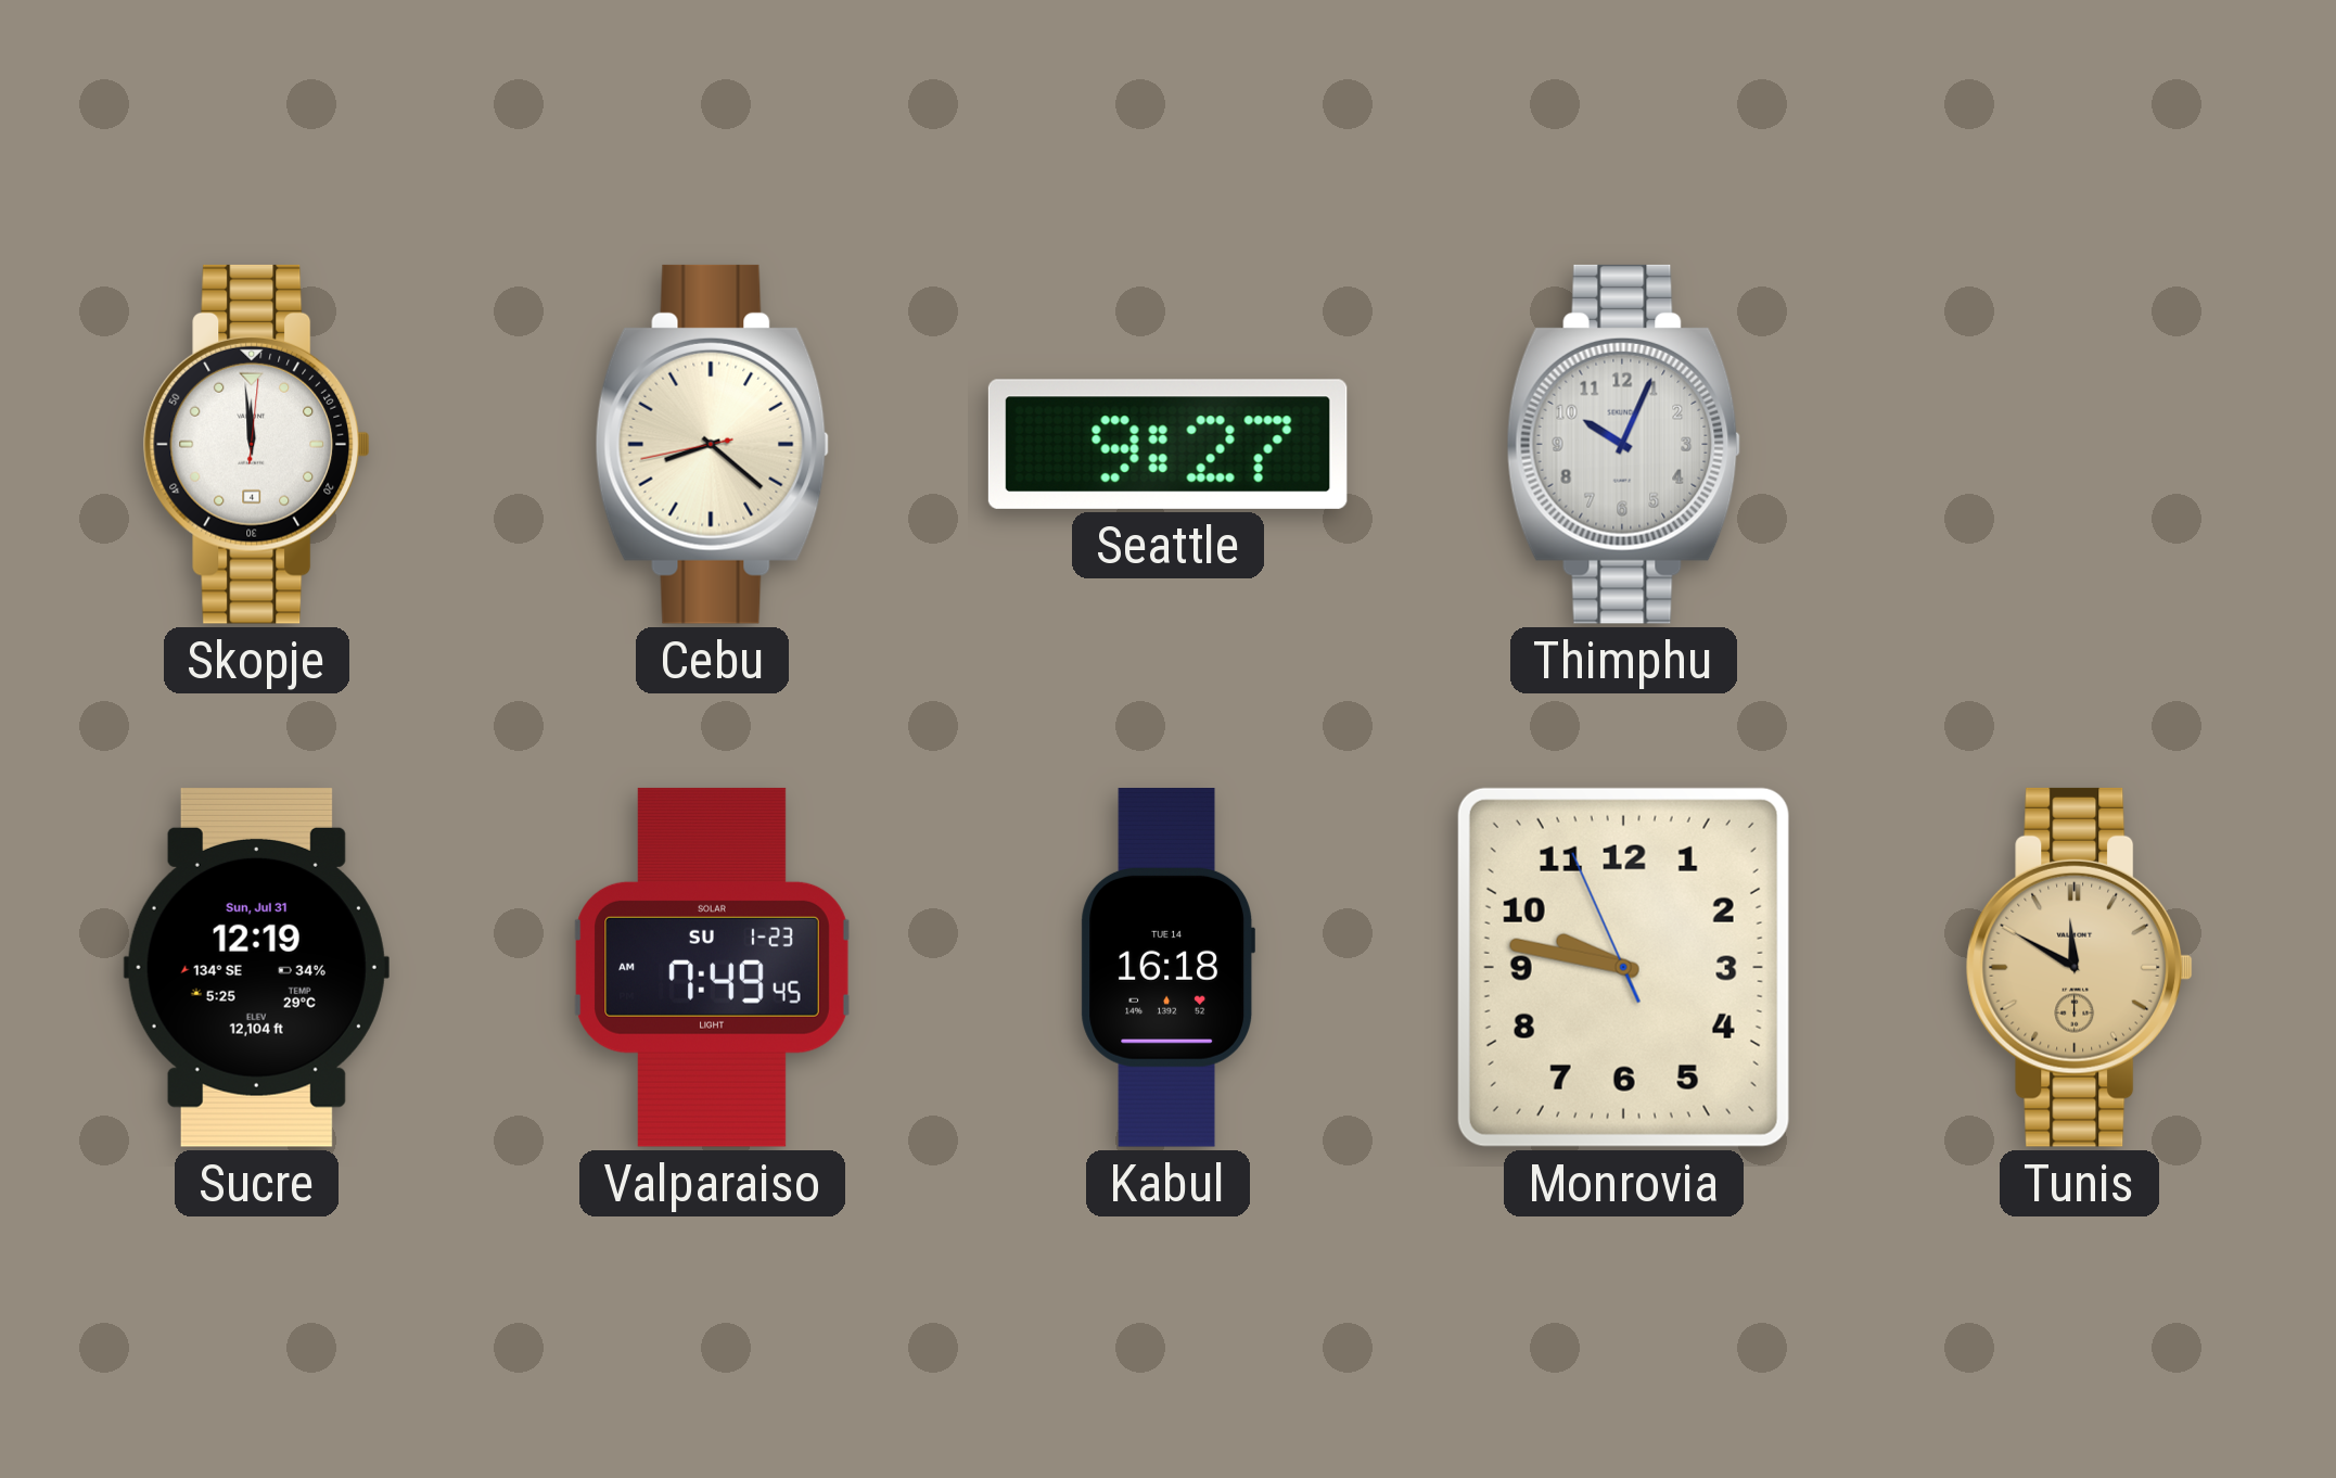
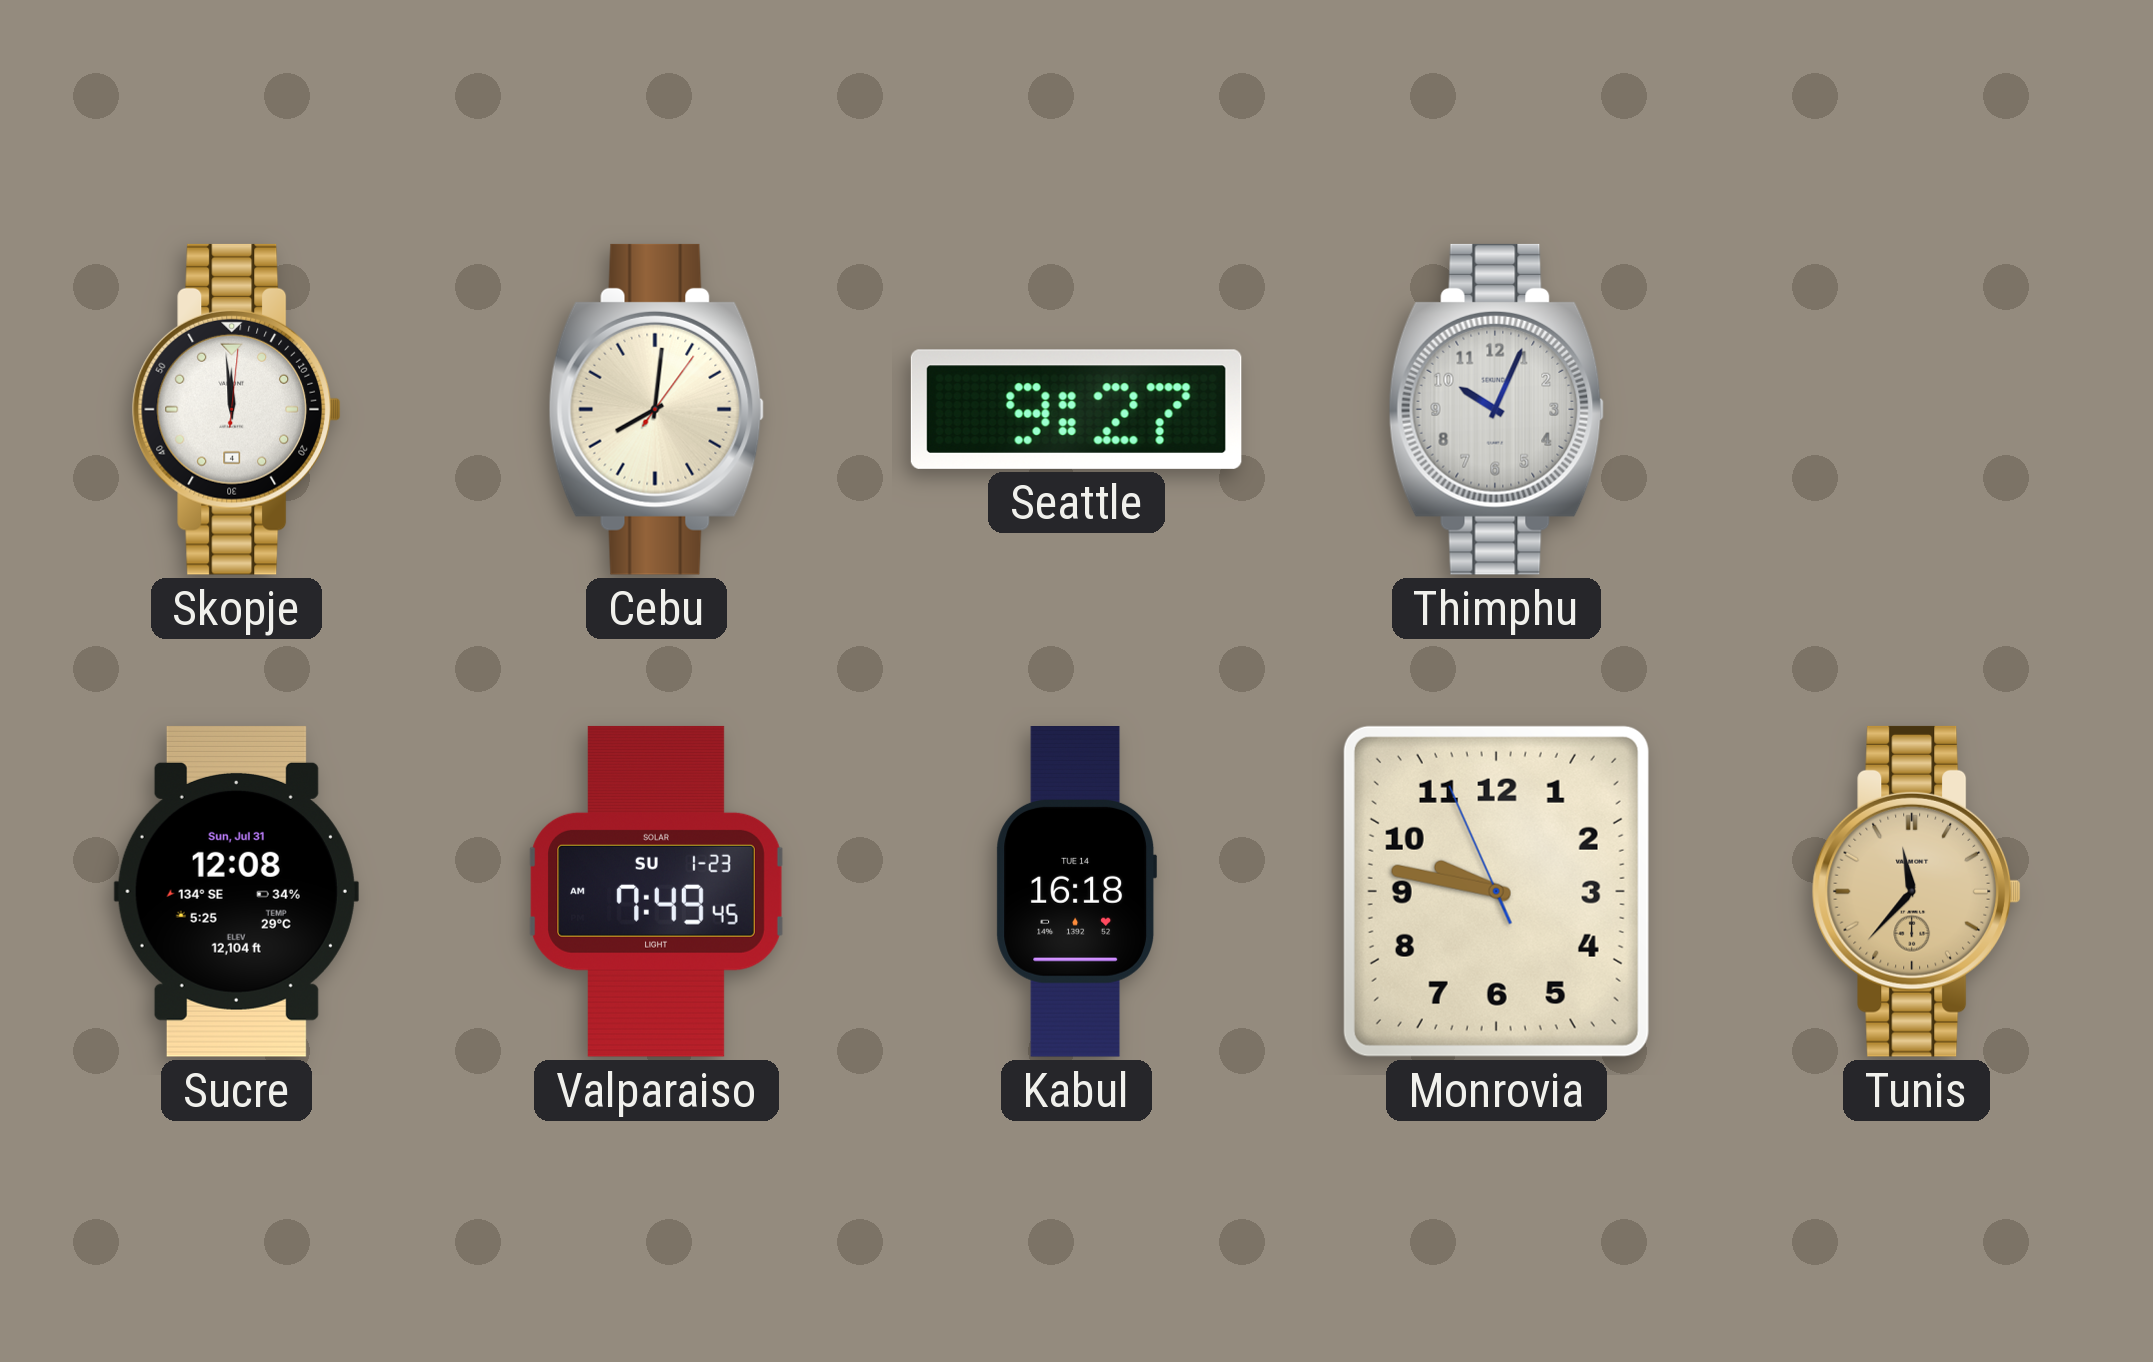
Cebu: 8:21 -> 8:01
Sucre: 12:19 -> 12:08
Tunis: 11:50 -> 11:37
